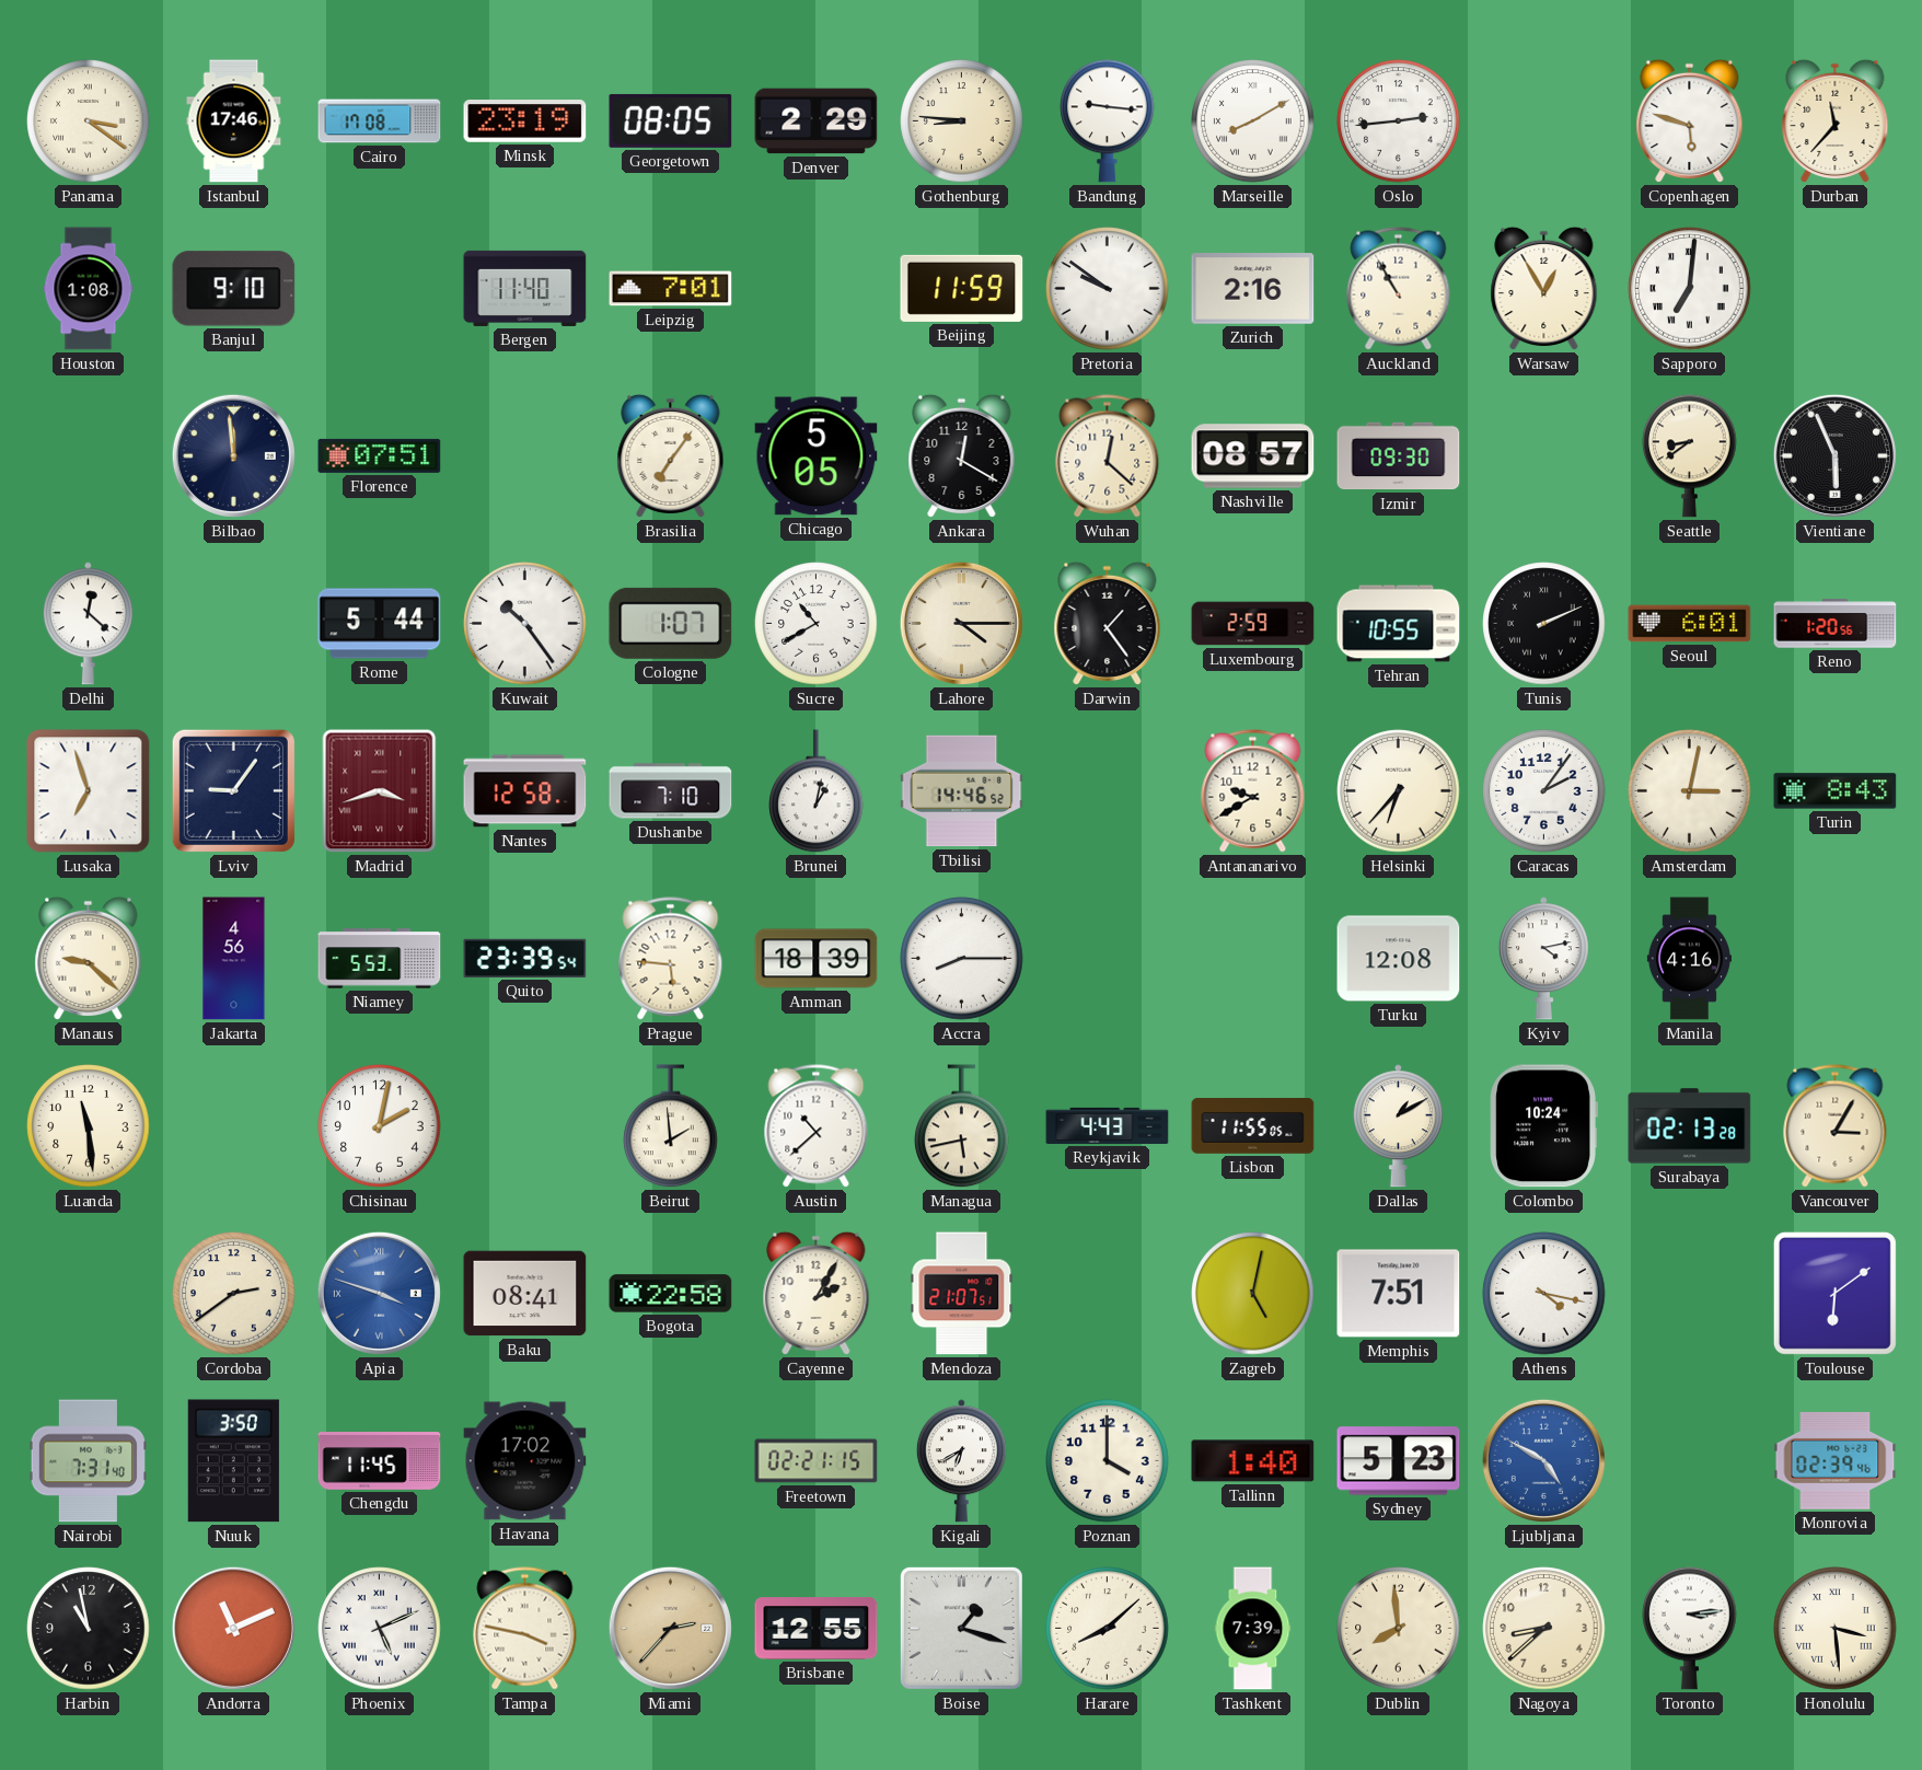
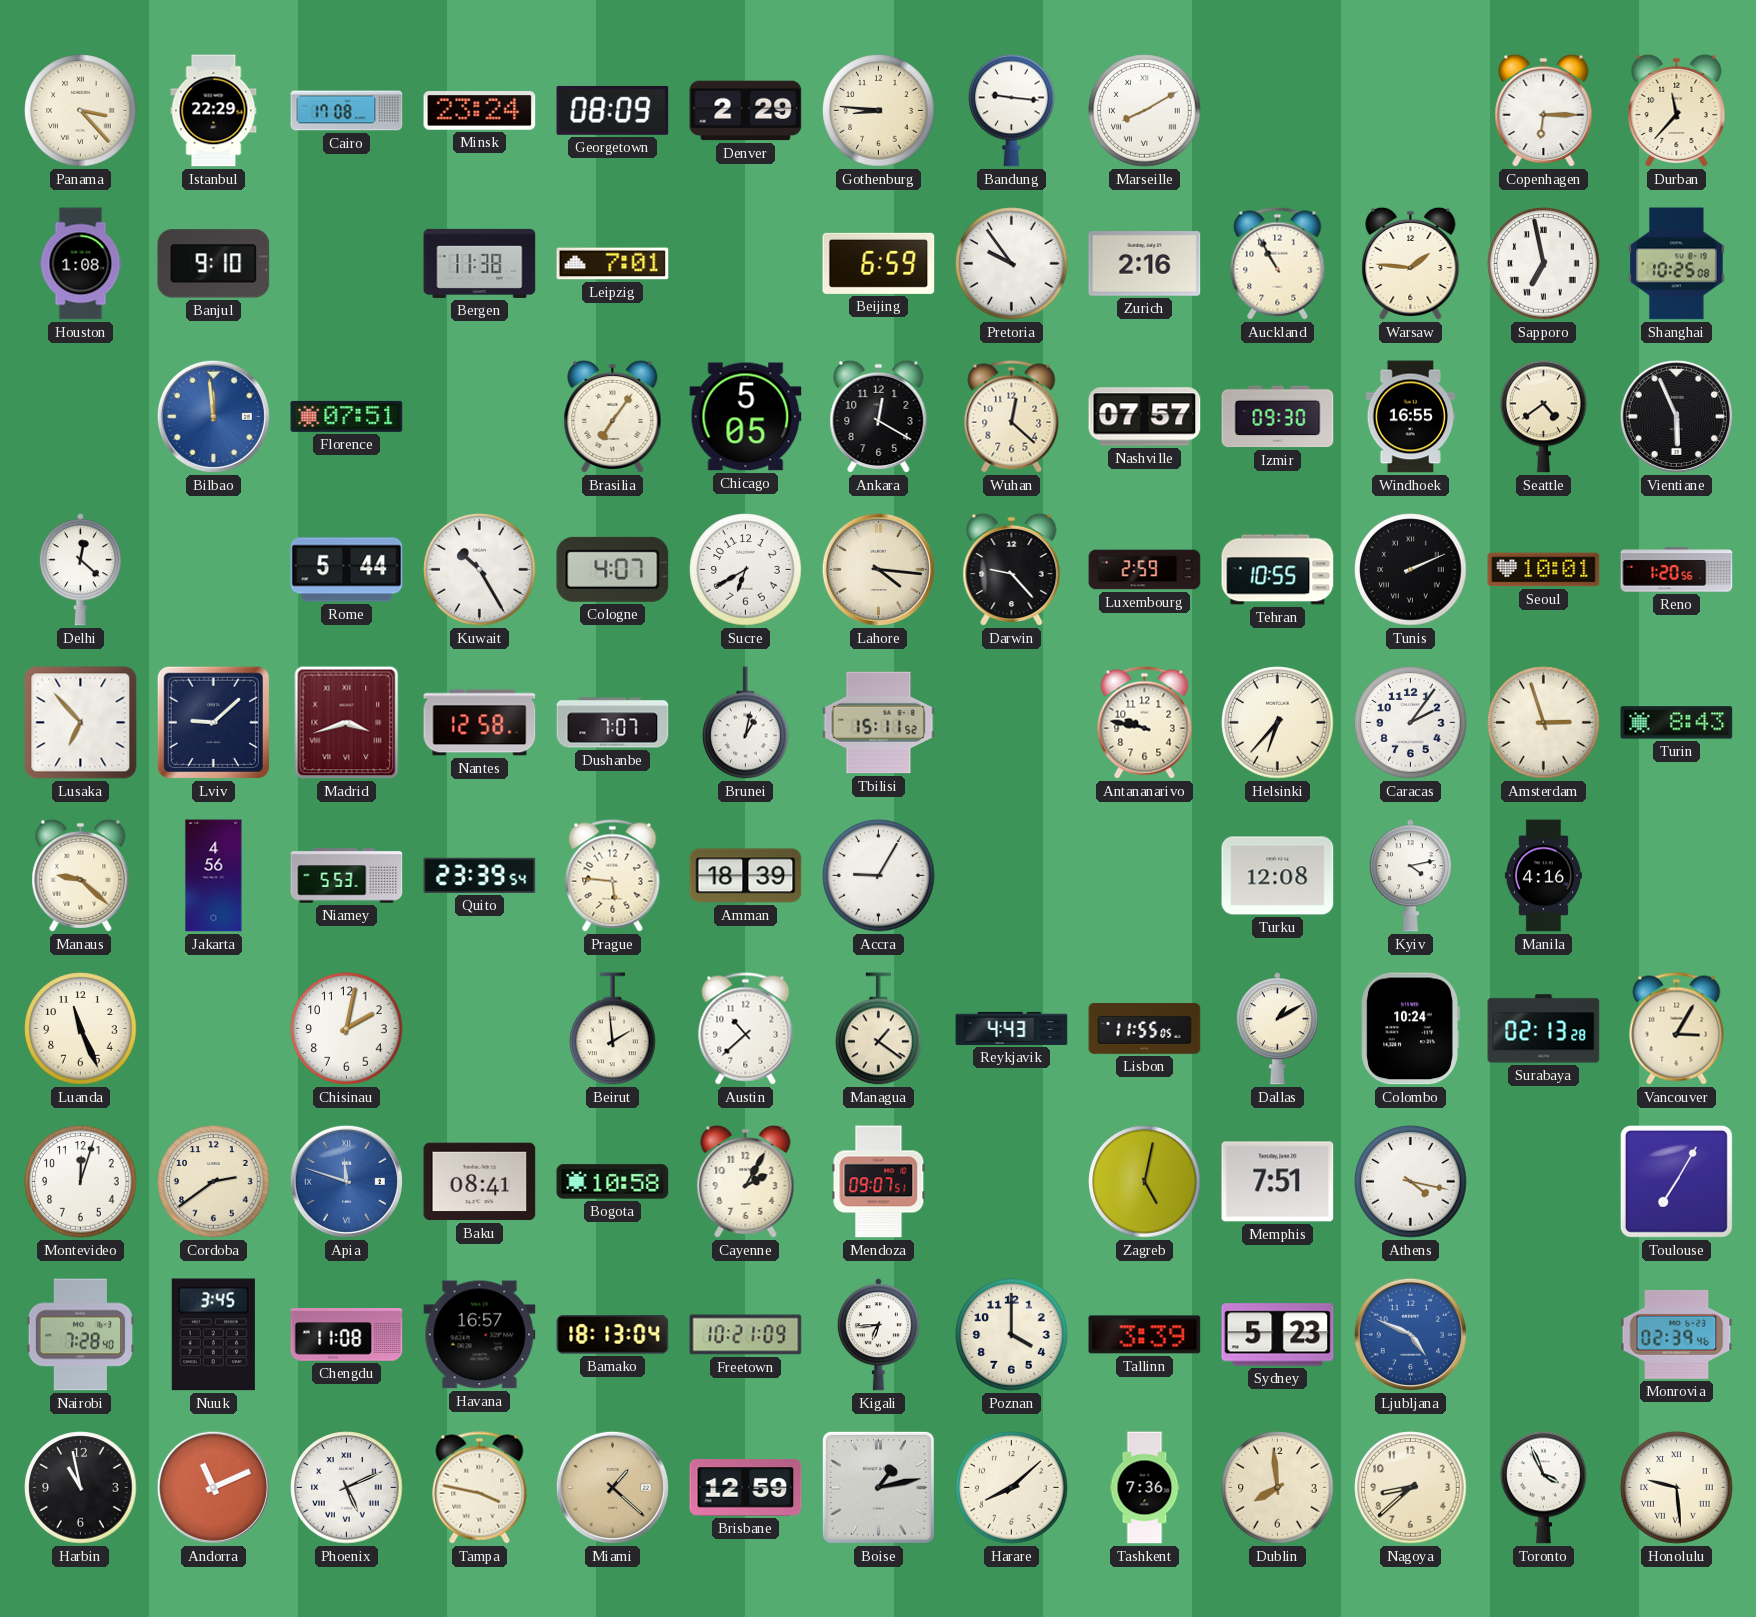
Panama: 3:21 -> 3:23
Istanbul: 17:46 -> 22:29
Minsk: 23:19 -> 23:24
Georgetown: 08:05 -> 08:09
Oslo: 2:44 -> none
Copenhagen: 5:48 -> 6:15
Bergen: 11:40 -> 11:38
Beijing: 11:59 -> 6:59
Pretoria: 9:51 -> 9:54
Warsaw: 12:55 -> 1:46
Sapporo: 7:01 -> 6:58
Shanghai: none -> 10:25
Bilbao dial: navy -> blue
Nashville: 08:57 -> 07:57
Windhoek: none -> 16:55
Seattle: 8:39 -> 4:39
Kuwait: 10:24 -> 10:25
Cologne: 1:07 -> 4:07
Sucre: 10:40 -> 6:40
Lahore: 4:15 -> 4:16
Darwin: 1:24 -> 9:23
Seoul: 6:01 -> 10:01
Lusaka: 6:57 -> 6:53
Lviv: 9:06 -> 9:08
Dushanbe: 7:10 -> 7:07
Tbilisi: 14:46 -> 15:11
Antananarivo: 9:40 -> 9:47
Amsterdam: 3:02 -> 2:57
Accra: 8:15 -> 9:05
Luanda: 11:29 -> 11:26
Managua: 5:43 -> 1:21
Montevideo: none -> 12:03
Apia: 3:48 -> 11:48
Bogota: 22:58 -> 10:58
Mendoza: 21:07 -> 09:07
Toulouse: 6:09 -> 7:05
Nairobi: 7:31 -> 7:28
Nuuk: 3:50 -> 3:45
Chengdu: 11:45 -> 11:08
Havana: 17:02 -> 16:57
Bamako: none -> 18:13
Freetown: 02:21 -> 10:21
Kigali: 6:40 -> 6:44
Tallinn: 1:40 -> 3:39
Ljubljana: 4:50 -> 4:49
Miami: 2:37 -> 1:22
Brisbane: 12:55 -> 12:59
Boise: 1:18 -> 1:13
Tashkent: 7:39 -> 7:36
Toronto: 3:14 -> 3:56
Honolulu: 3:29 -> 9:29
